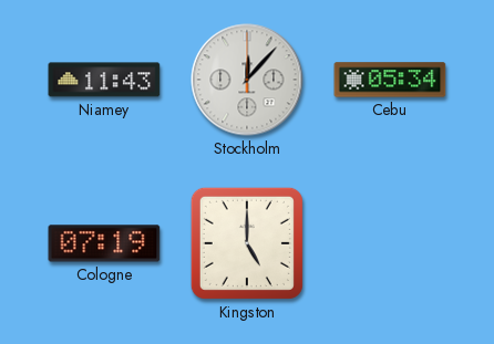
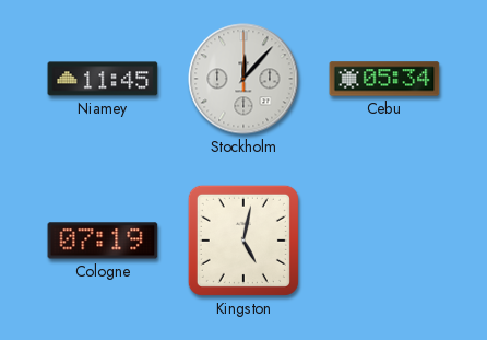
Niamey: 11:43 -> 11:45
Kingston: 5:00 -> 5:02
